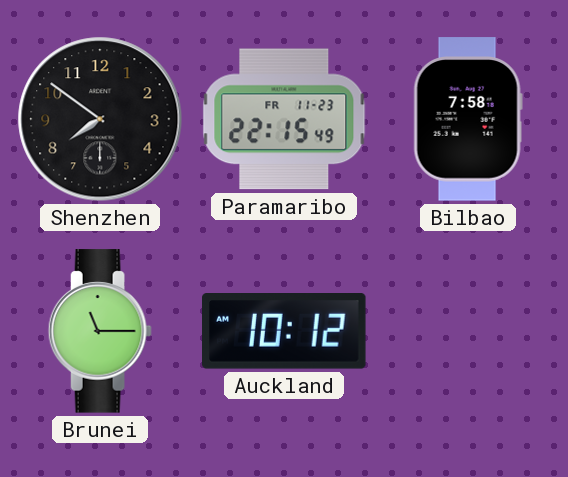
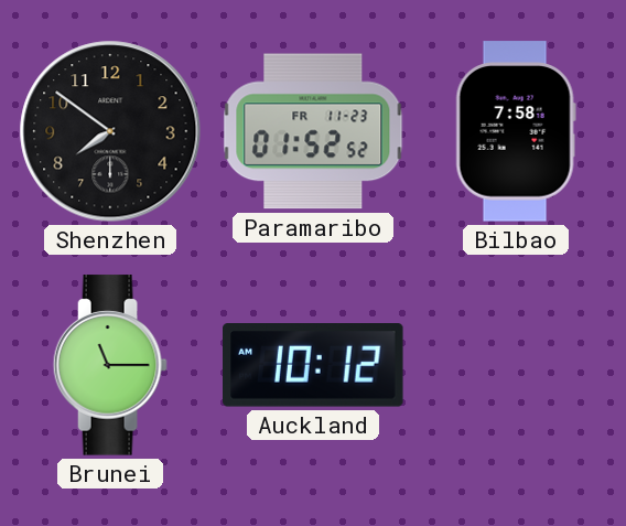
Paramaribo: 22:15 -> 01:52
